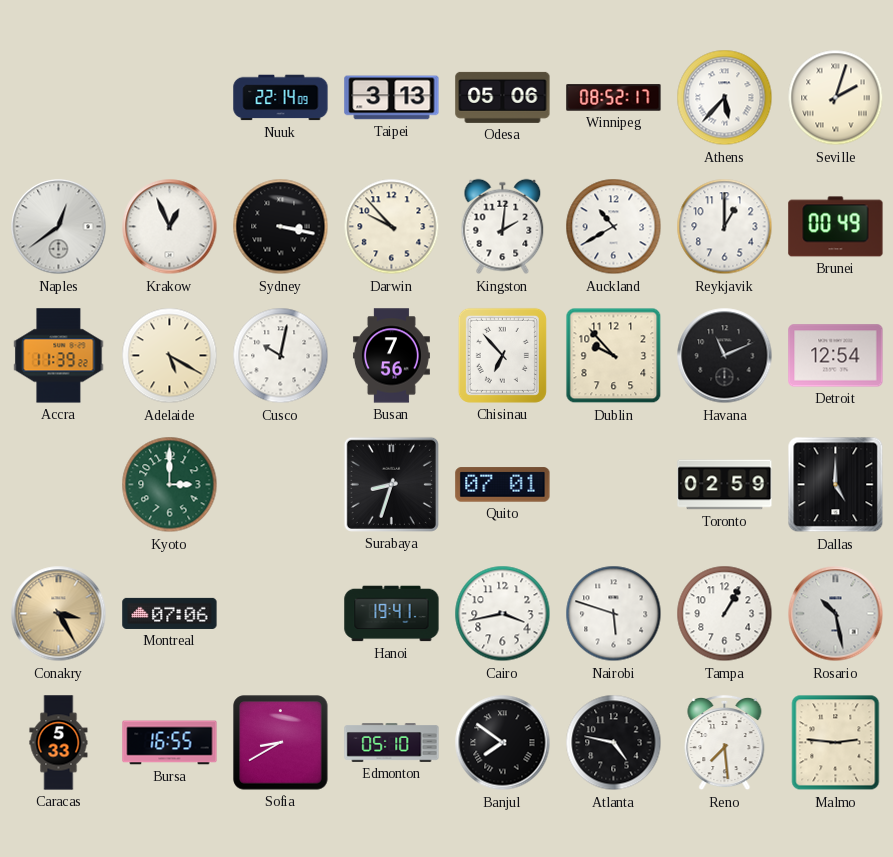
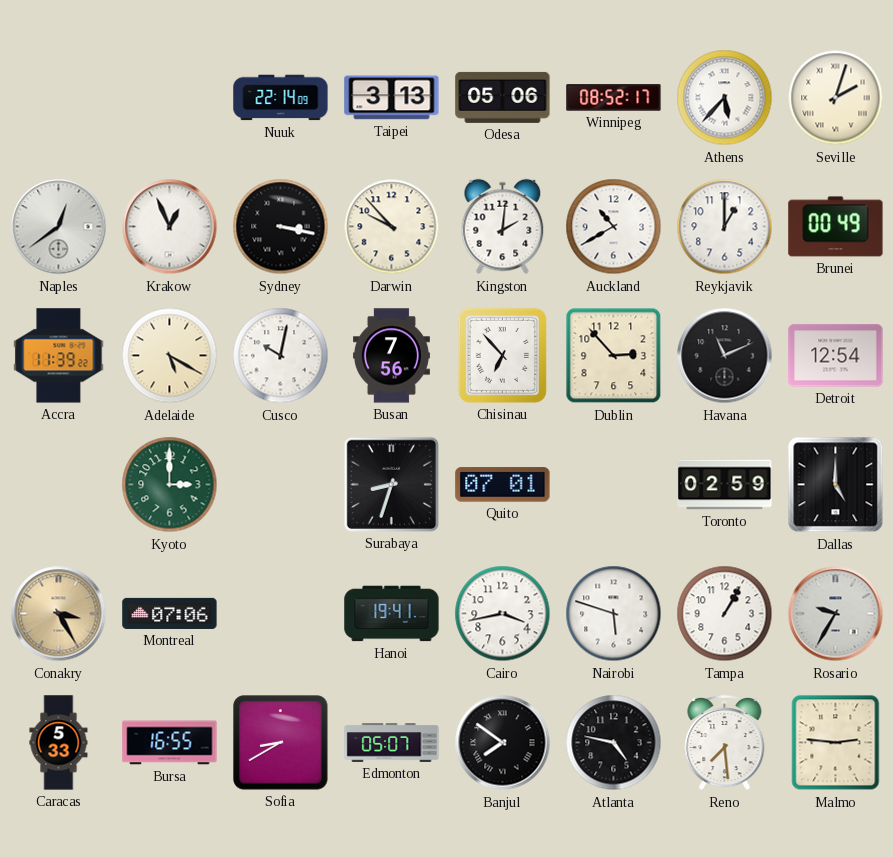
Dublin: 9:53 -> 2:53
Rosario: 10:28 -> 9:35
Edmonton: 05:10 -> 05:07
